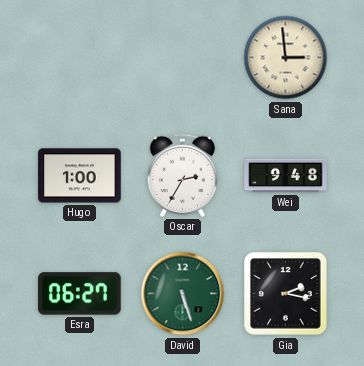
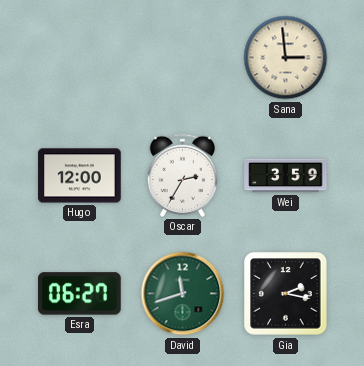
Hugo: 1:00 -> 12:00
Wei: 9:48 -> 3:59
David: 5:27 -> 11:42
